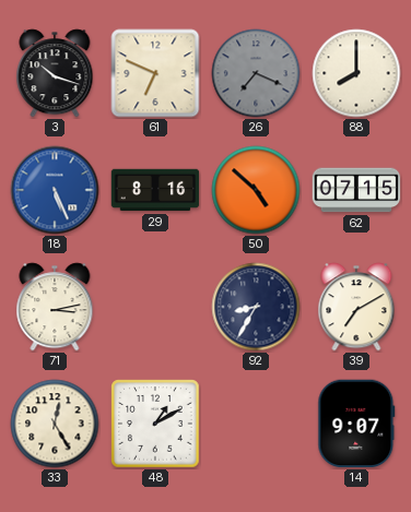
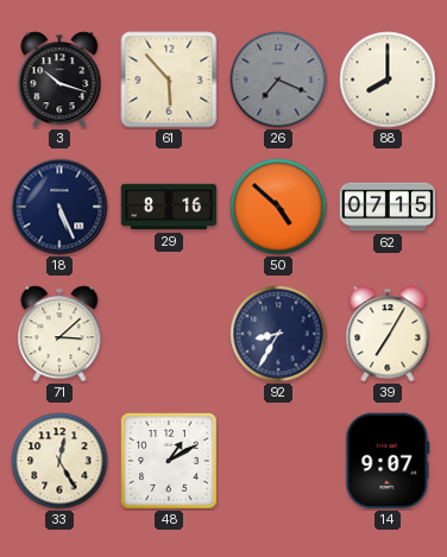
61: 6:49 -> 5:53
18 dial: blue -> navy
71: 3:13 -> 3:08
39: 7:10 -> 7:05
